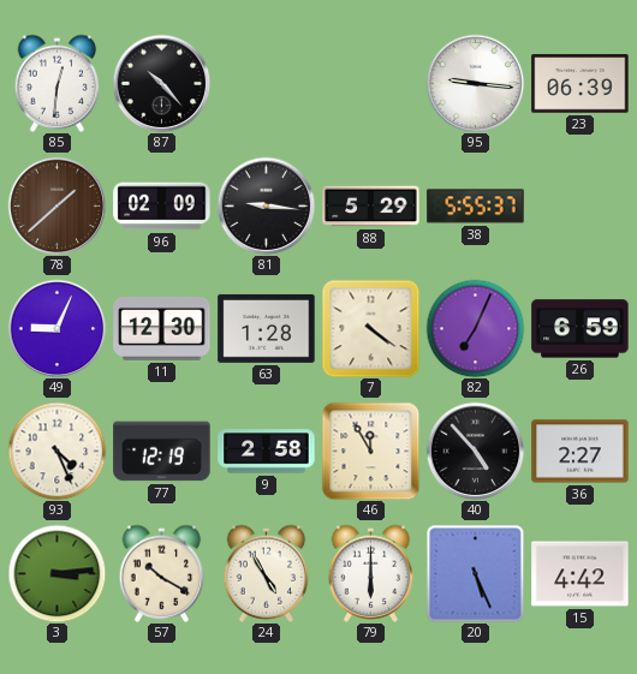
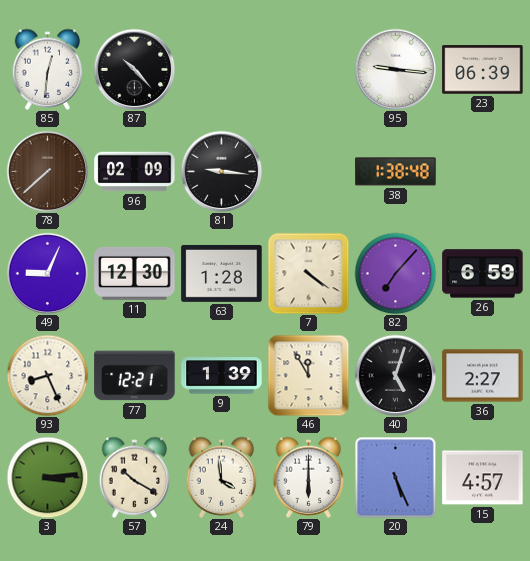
78: 1:38 -> 7:38
88: 5:29 -> none
38: 5:55 -> 1:38
82: 7:04 -> 7:07
93: 4:26 -> 8:26
77: 12:19 -> 12:21
9: 2:58 -> 1:39
40: 4:53 -> 5:03
24: 4:55 -> 3:59
15: 4:42 -> 4:57
